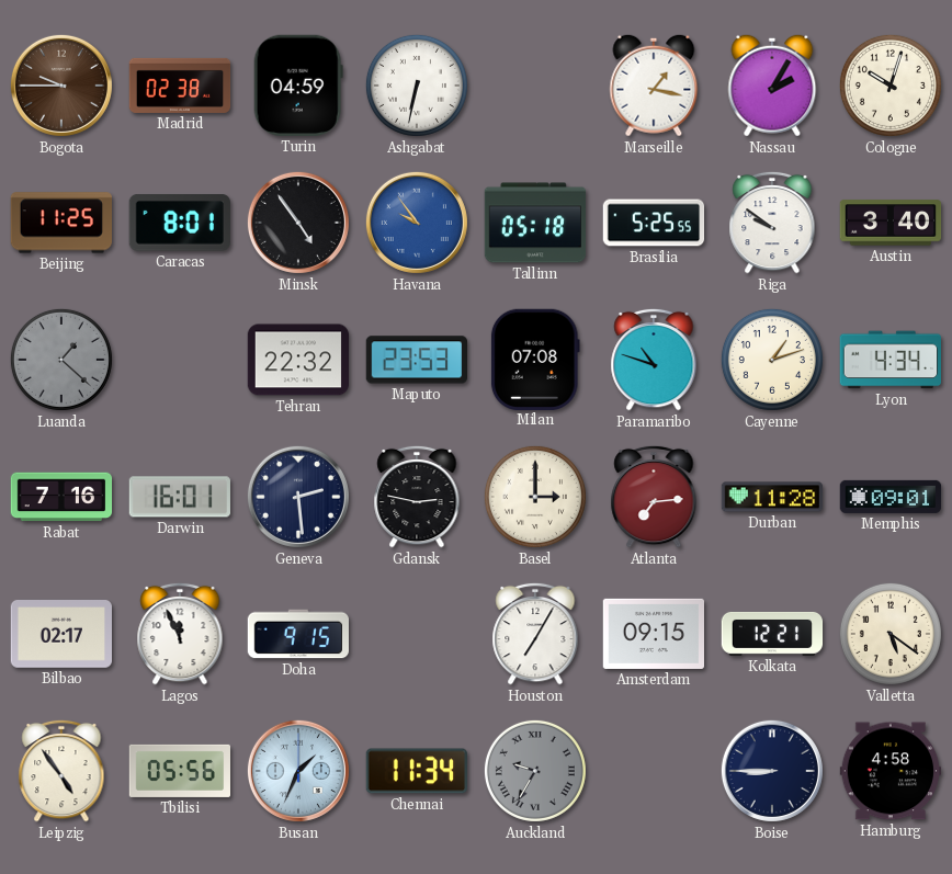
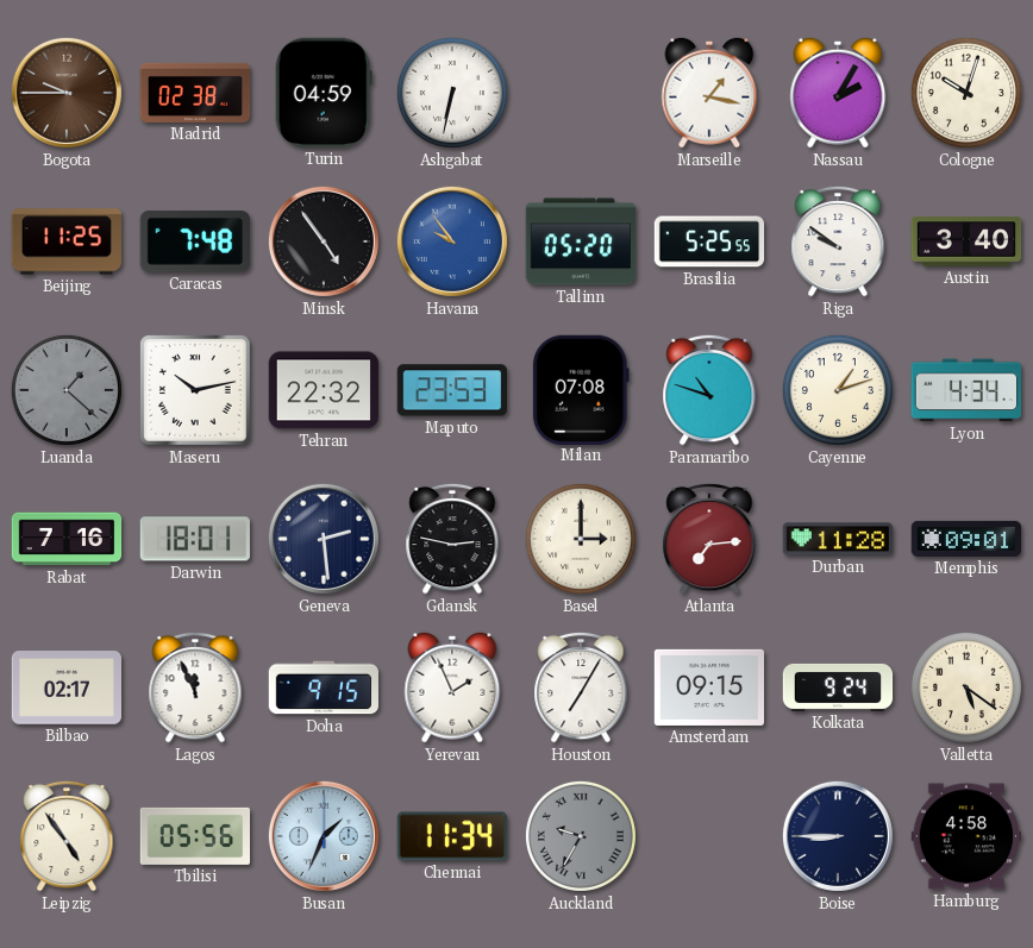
Caracas: 8:01 -> 7:48
Tallinn: 05:18 -> 05:20
Maseru: none -> 10:13
Darwin: 16:01 -> 18:01
Yerevan: none -> 1:56
Kolkata: 12:21 -> 9:24
